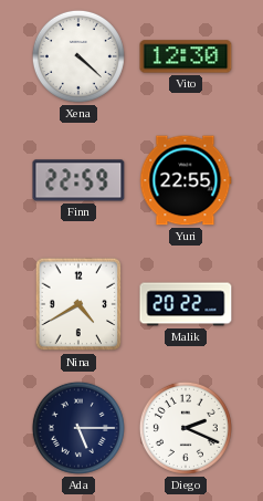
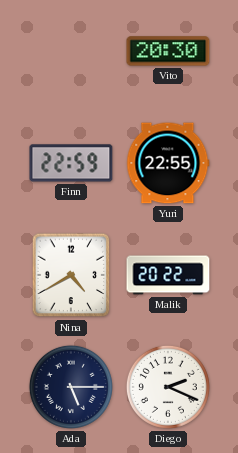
Xena: 4:22 -> none
Vito: 12:30 -> 20:30
